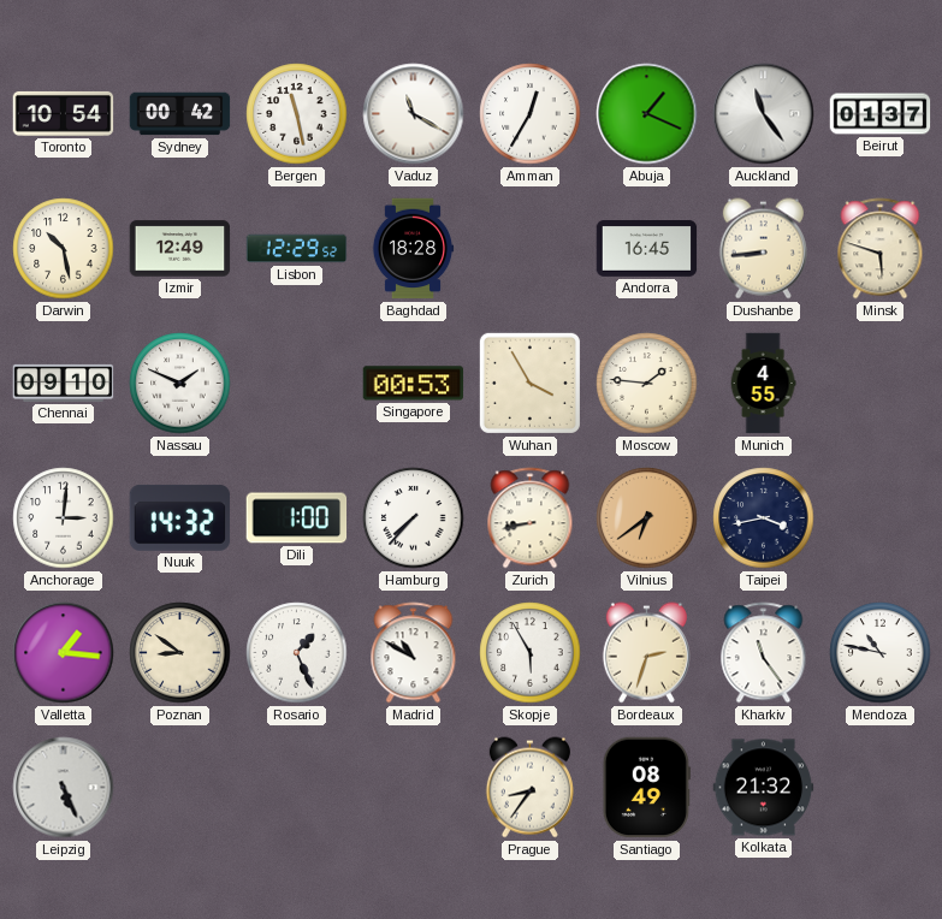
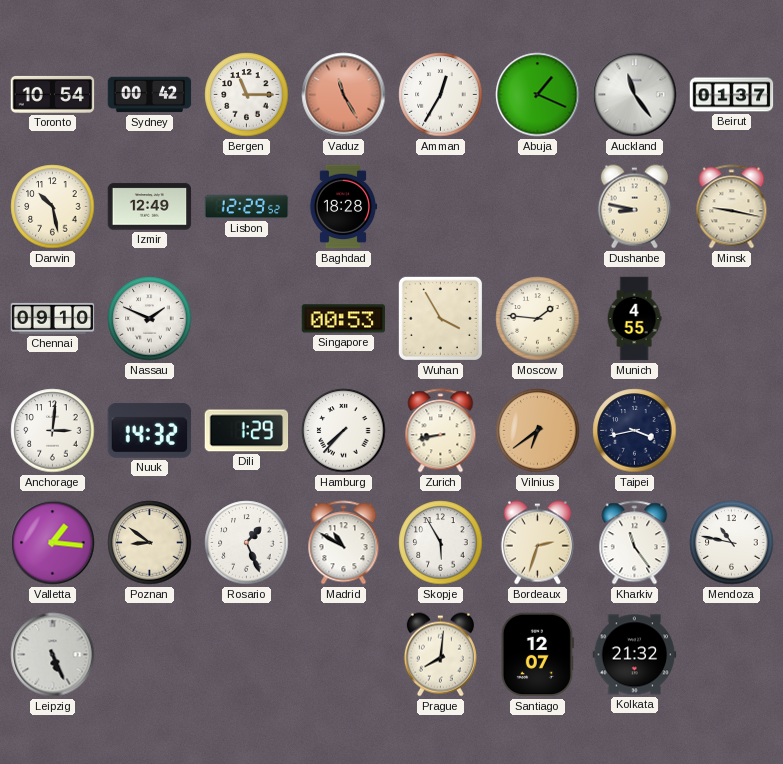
Bergen: 11:28 -> 11:15
Vaduz: 11:20 -> 11:25
Vaduz dial: white -> salmon
Andorra: 16:45 -> none
Dushanbe: 8:44 -> 8:47
Minsk: 5:48 -> 9:17
Dili: 1:00 -> 1:29
Prague: 8:36 -> 8:01
Santiago: 08:49 -> 12:07
